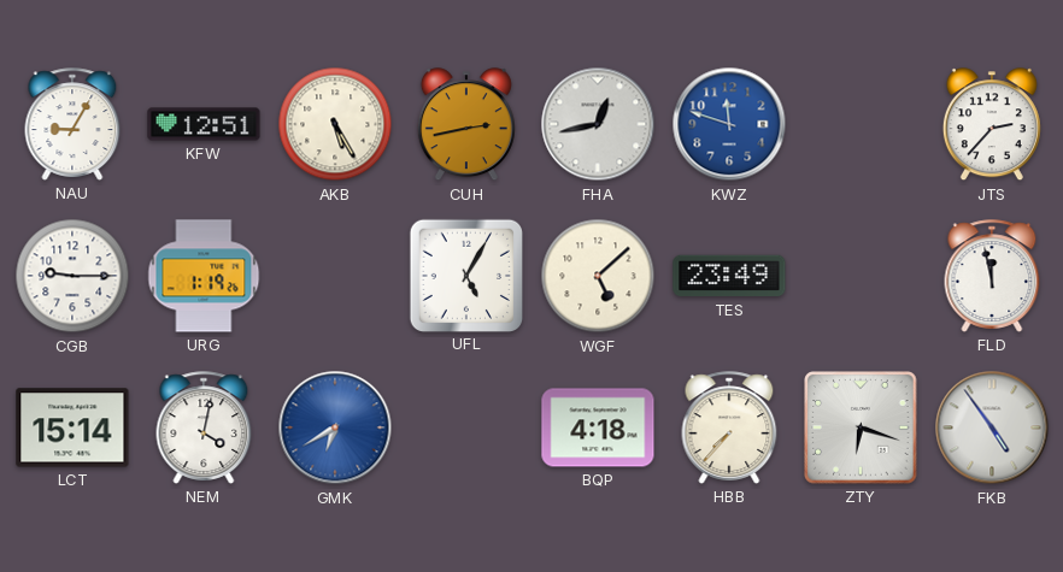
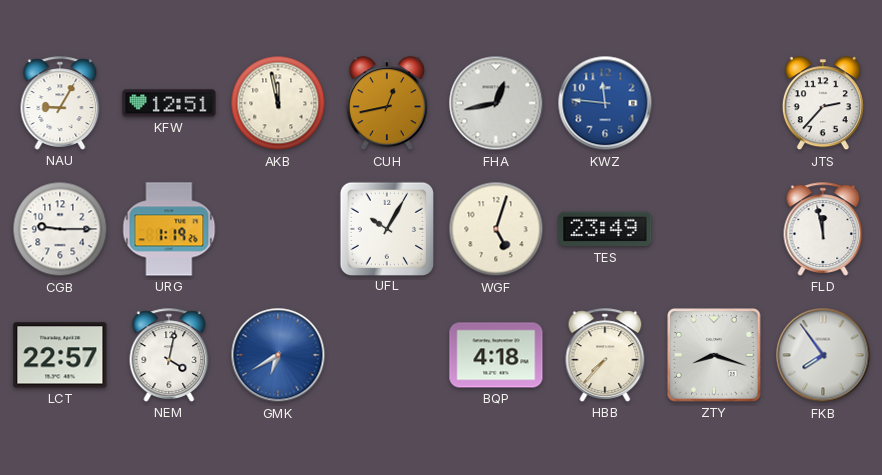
AKB: 5:25 -> 11:58
CUH: 2:43 -> 12:43
KWZ: 11:48 -> 11:46
UFL: 5:05 -> 10:05
WGF: 5:08 -> 5:03
LCT: 15:14 -> 22:57
ZTY: 6:18 -> 8:18
FKB: 4:54 -> 7:54
